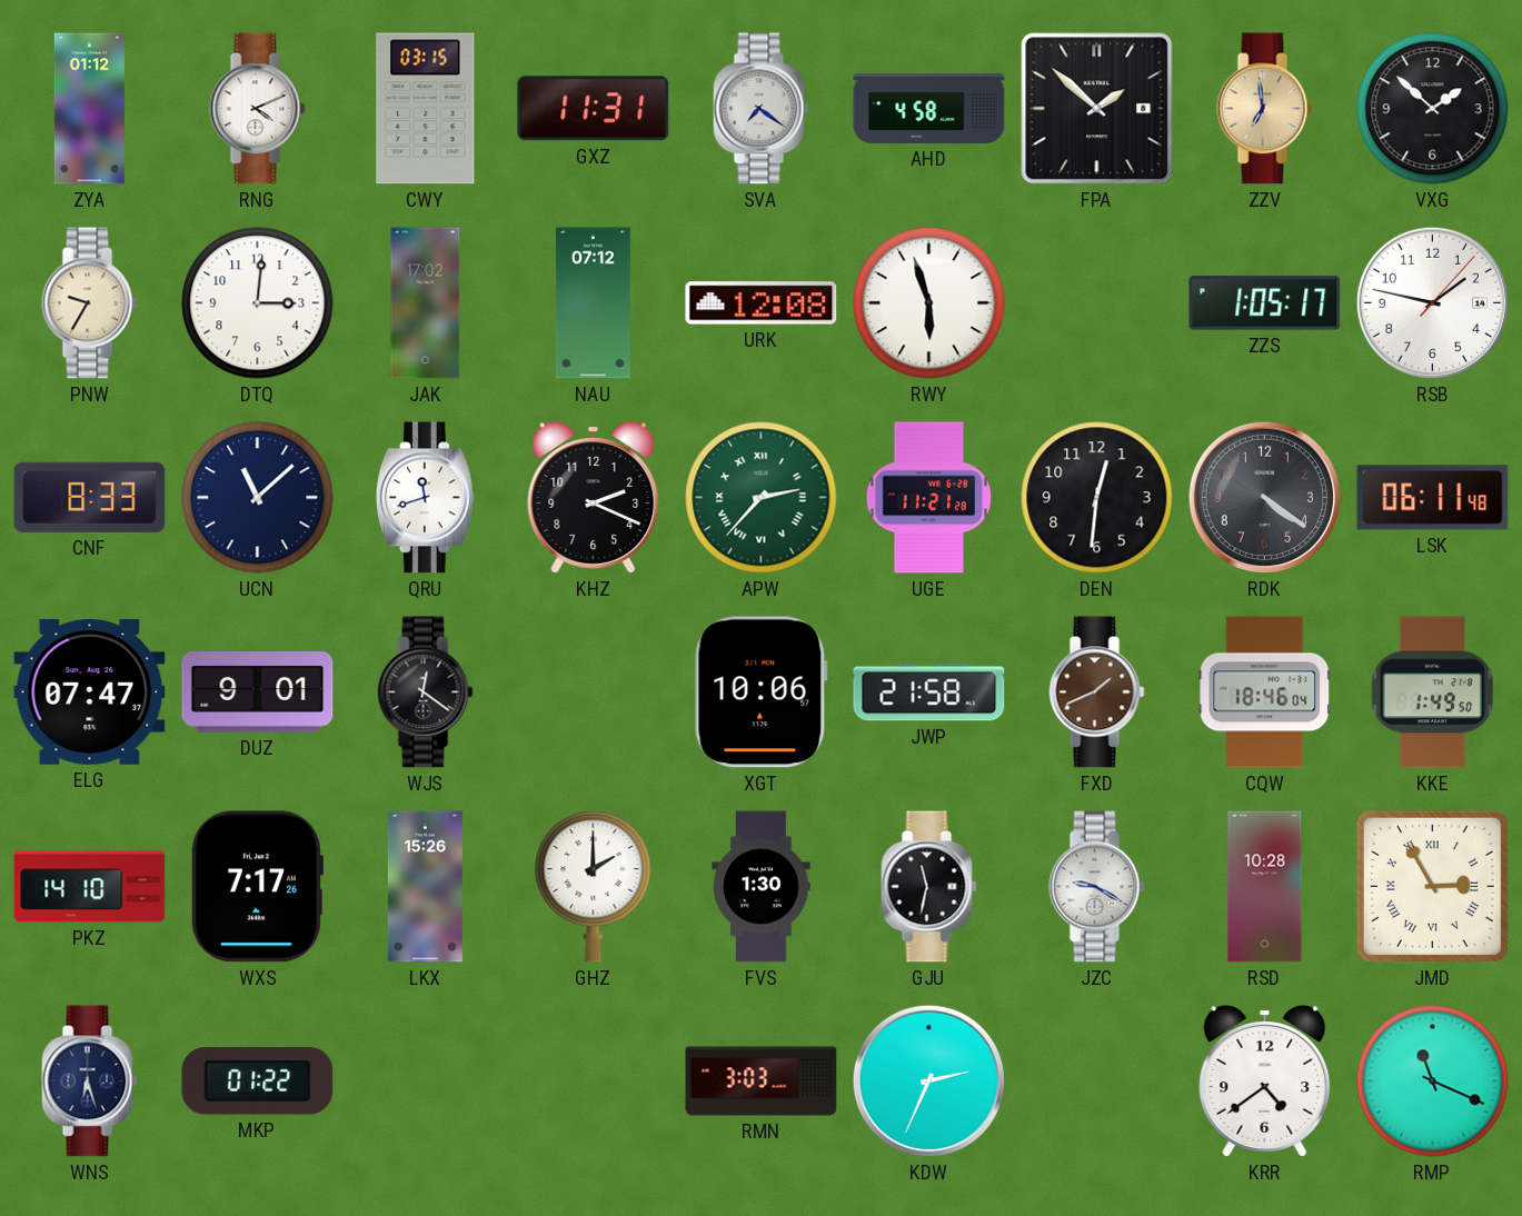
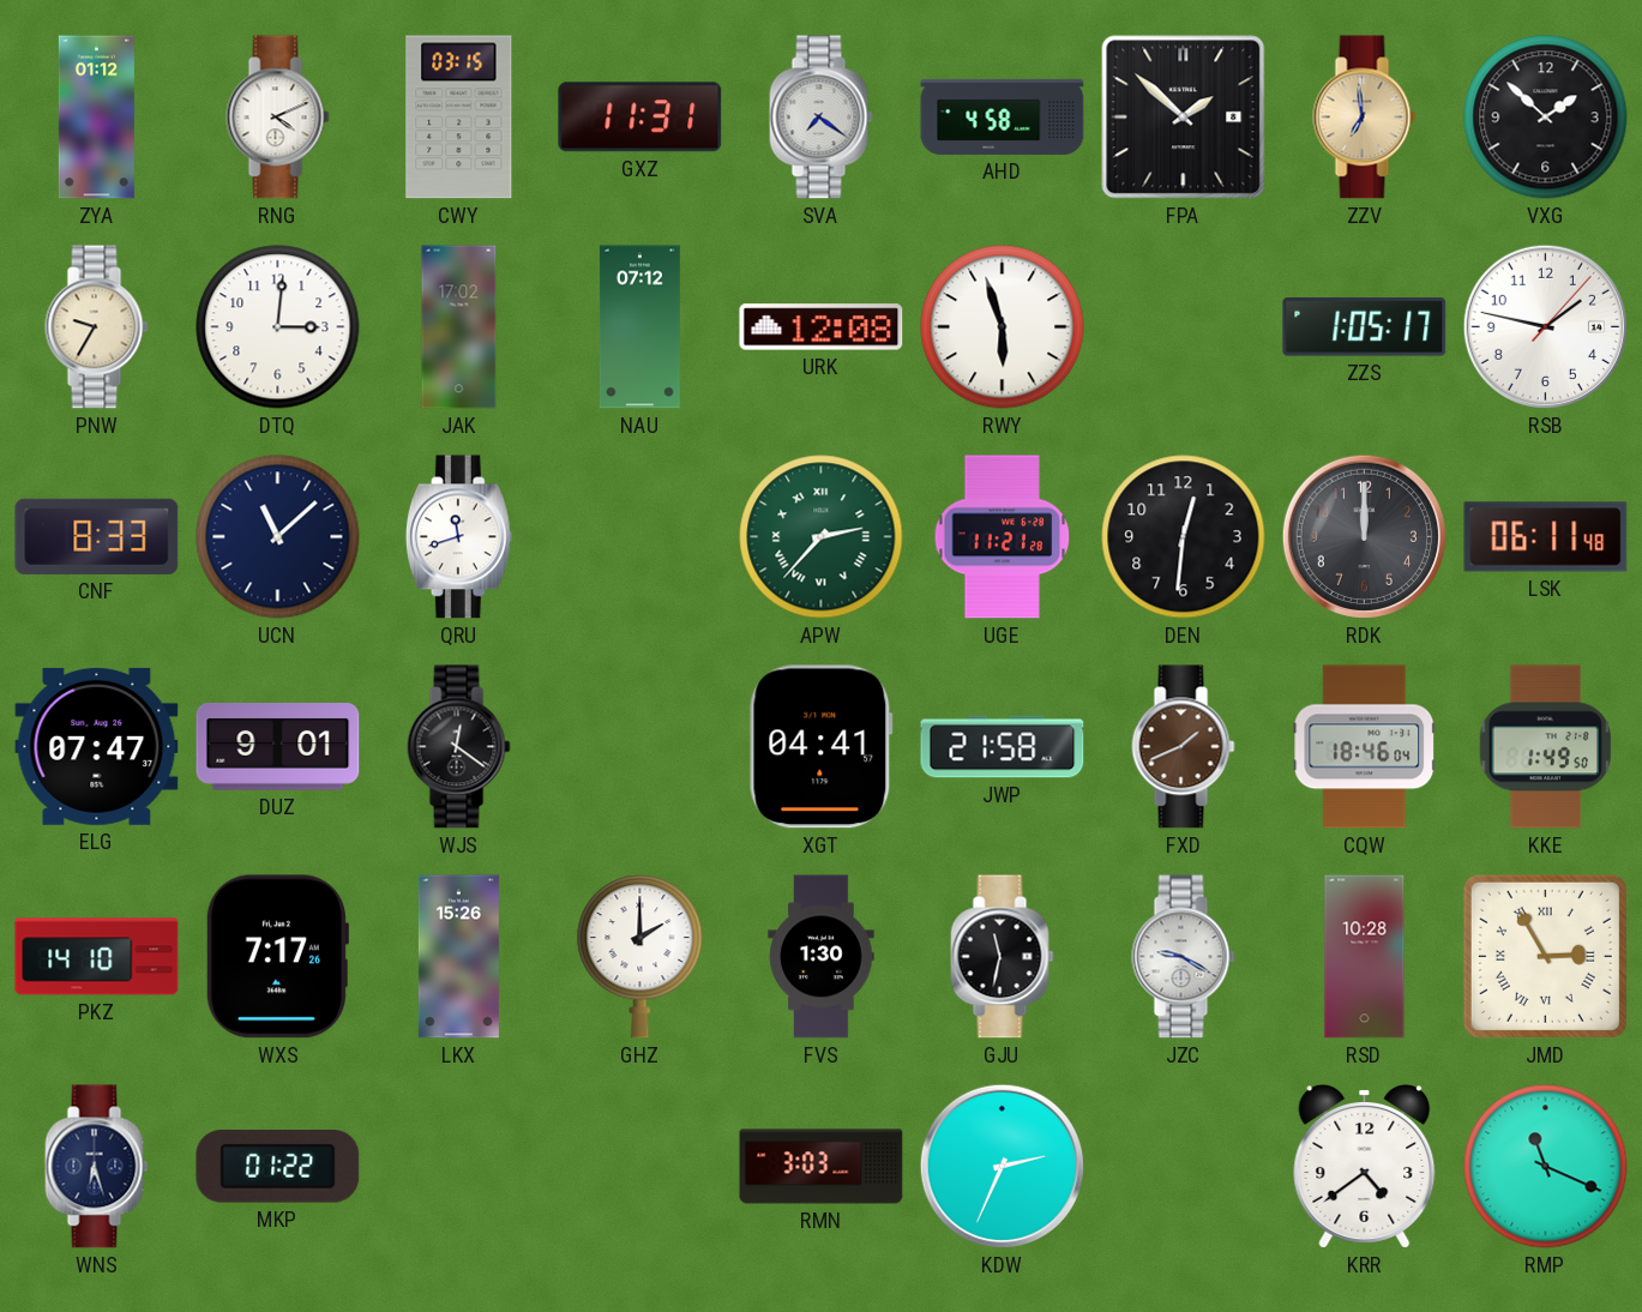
KHZ: 2:19 -> none
RDK: 4:21 -> 12:00
XGT: 10:06 -> 04:41
